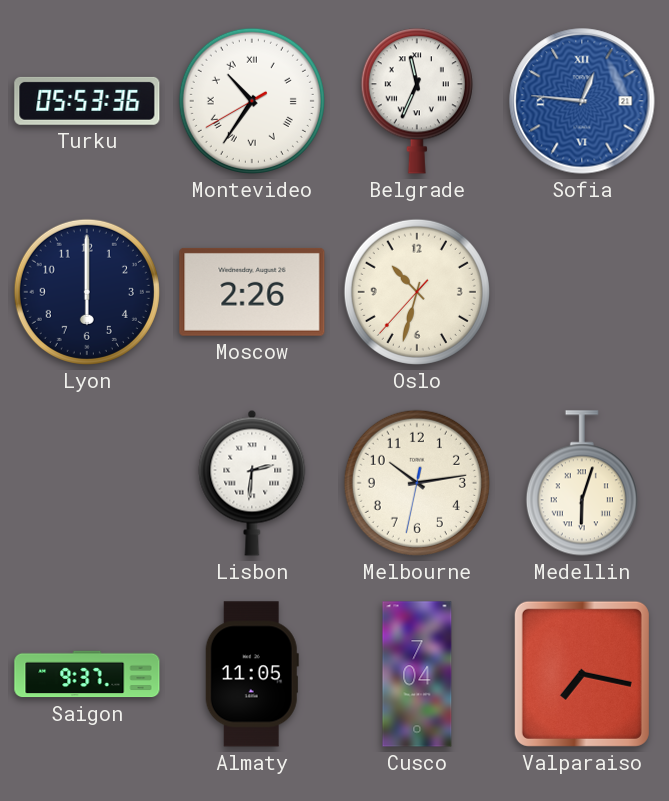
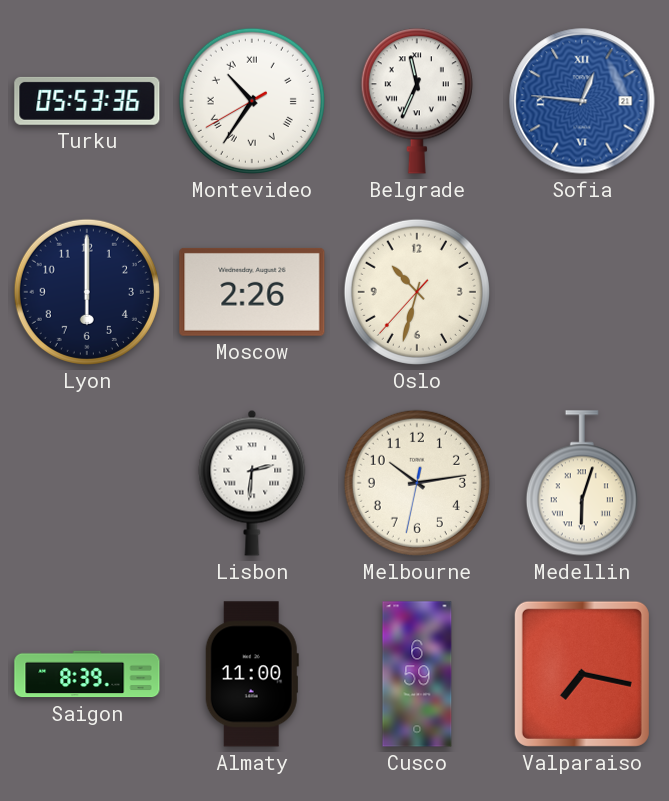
Saigon: 9:37 -> 8:39
Almaty: 11:05 -> 11:00
Cusco: 7:04 -> 6:59
